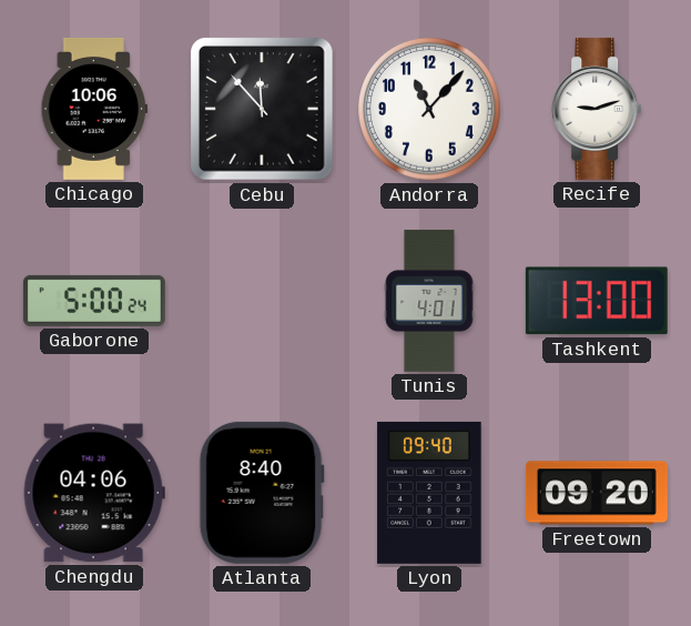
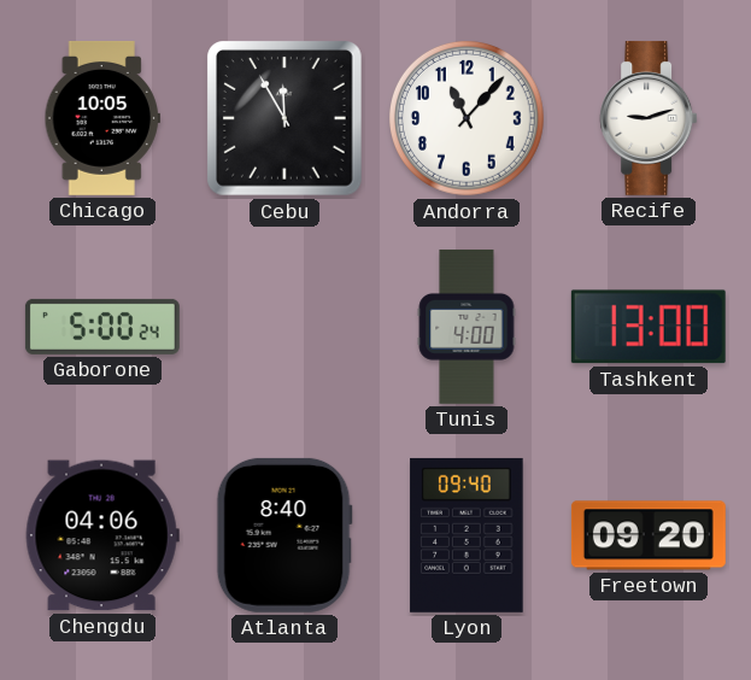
Chicago: 10:06 -> 10:05
Cebu: 11:53 -> 11:55
Tunis: 4:01 -> 4:00
